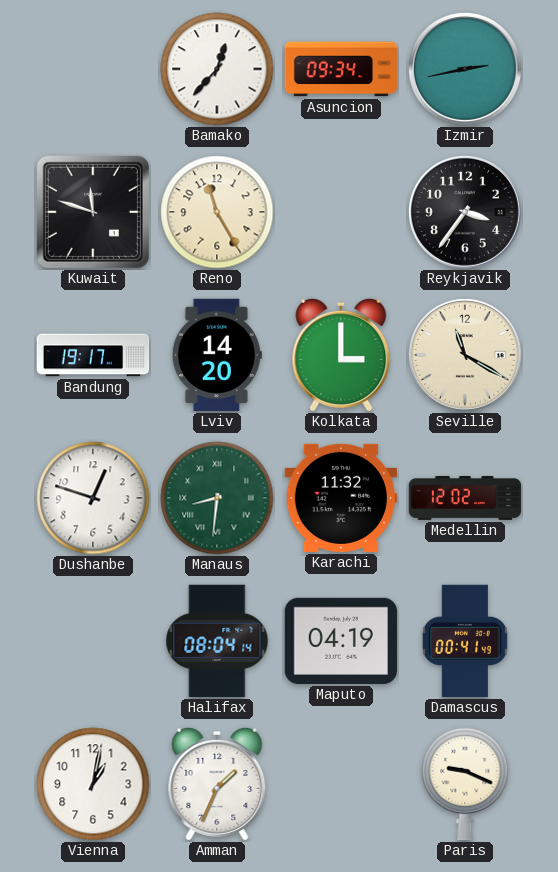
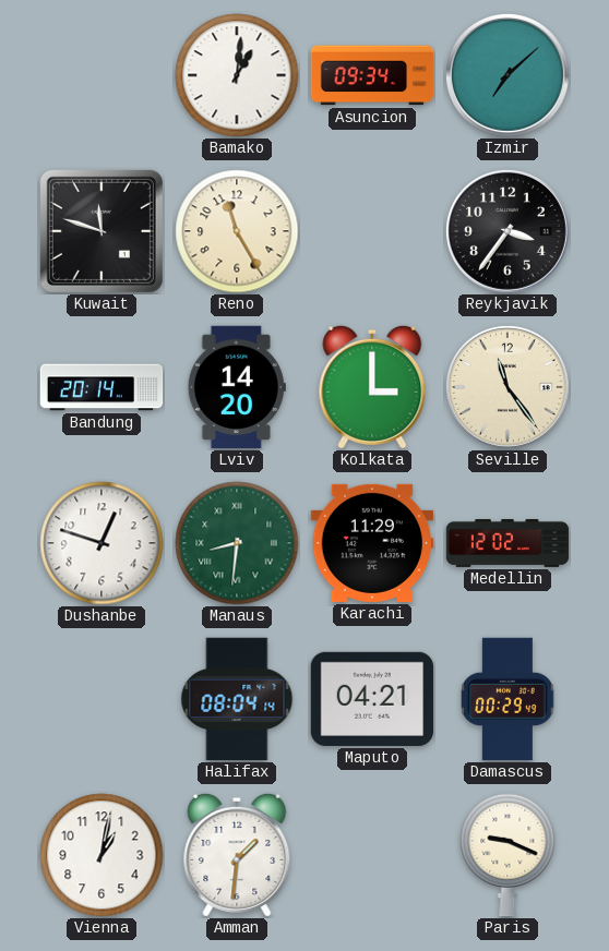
Bamako: 12:37 -> 1:01
Izmir: 2:43 -> 7:08
Bandung: 19:17 -> 20:14
Seville: 11:20 -> 11:24
Karachi: 11:32 -> 11:29
Maputo: 04:19 -> 04:21
Damascus: 00:41 -> 00:29
Amman: 1:34 -> 1:31
